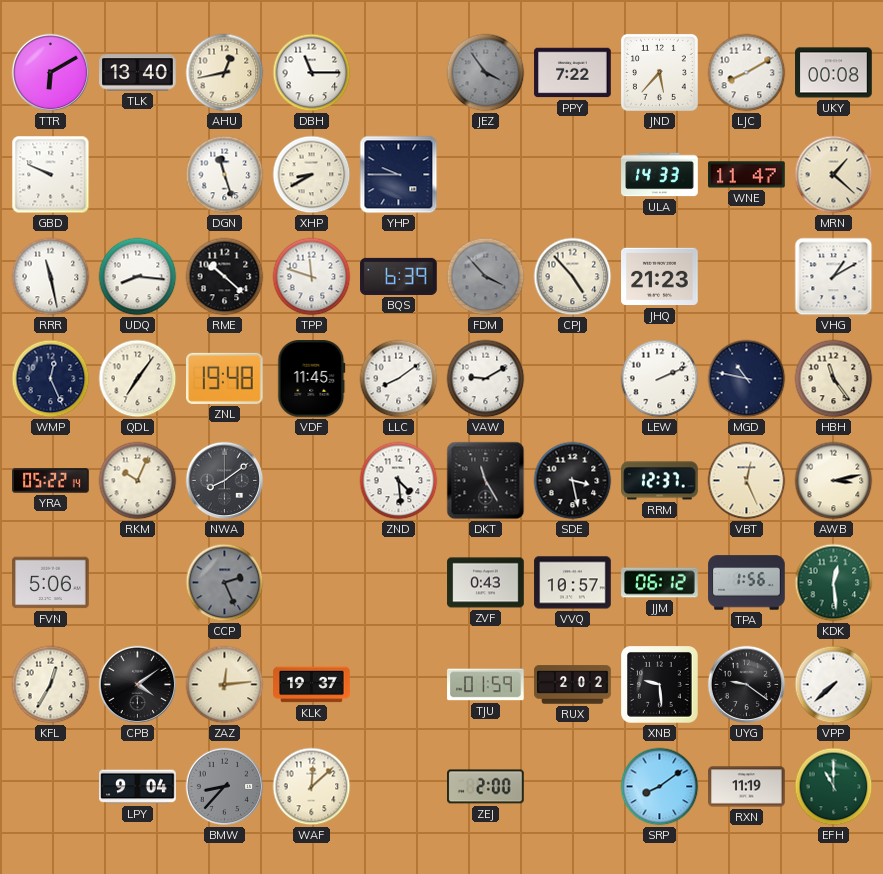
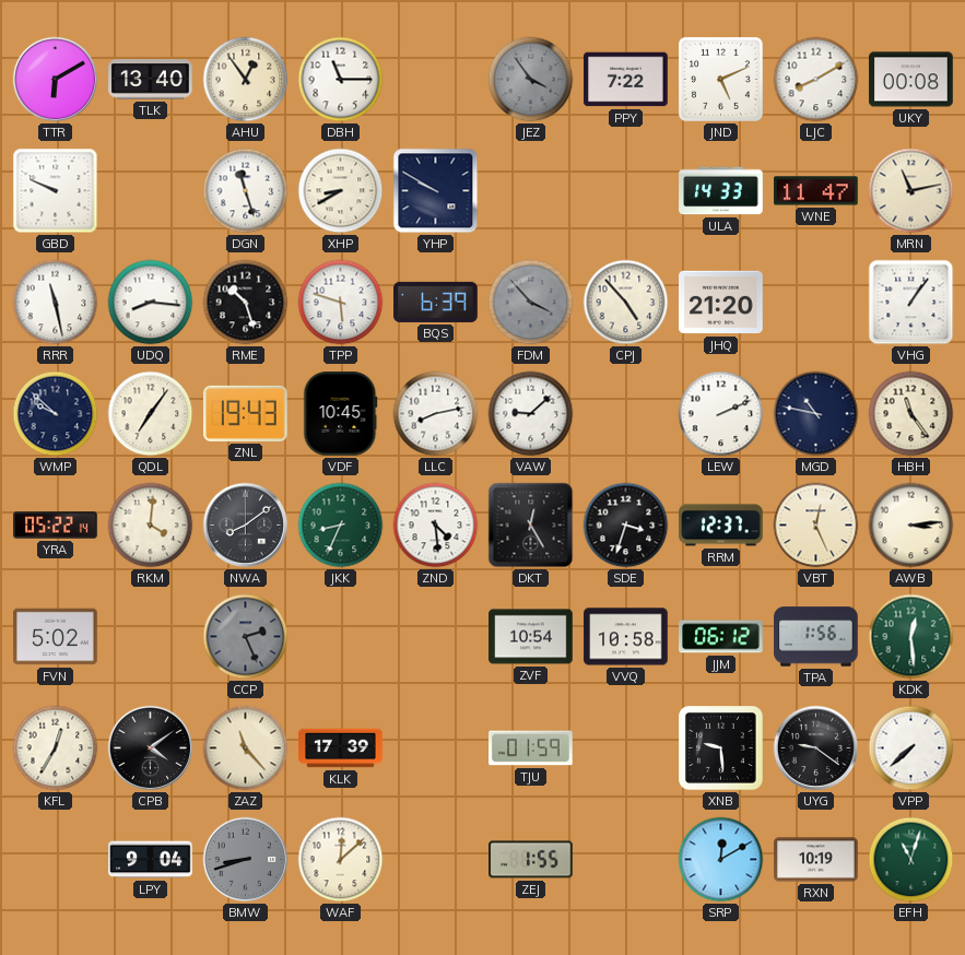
AHU: 12:43 -> 12:54
JND: 5:37 -> 5:11
YHP: 9:45 -> 9:50
MRN: 1:22 -> 11:13
RME: 10:22 -> 10:27
TPP: 11:48 -> 5:48
JHQ: 21:23 -> 21:20
VHG: 1:10 -> 1:06
WMP: 12:26 -> 9:52
ZNL: 19:48 -> 19:43
VDF: 11:45 -> 10:45
LLC: 8:09 -> 8:13
VAW: 9:10 -> 9:08
RKM: 10:04 -> 4:01
JKK: none -> 8:34
DKT: 11:25 -> 12:25
SDE: 3:28 -> 3:33
AWB: 3:13 -> 3:14
FVN: 5:06 -> 5:02
ZVF: 0:43 -> 10:54
VVQ: 10:57 -> 10:58
ZAZ: 12:14 -> 11:23
KLK: 19:37 -> 17:39
RUX: 2:02 -> none
BMW: 8:37 -> 8:42
ZEJ: 2:00 -> 1:55
SRP: 8:09 -> 12:10
RXN: 11:19 -> 10:19
EFH: 11:00 -> 11:03
